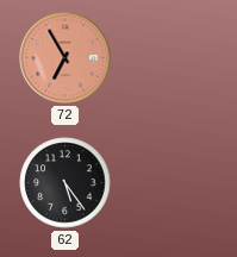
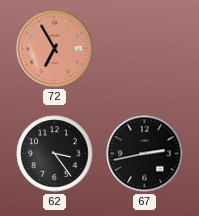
62: 5:24 -> 3:24
67: none -> 2:43
